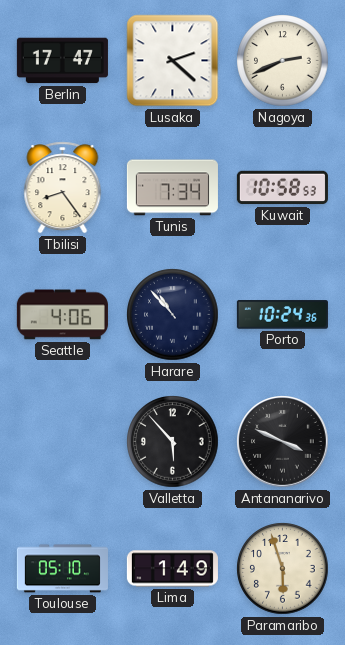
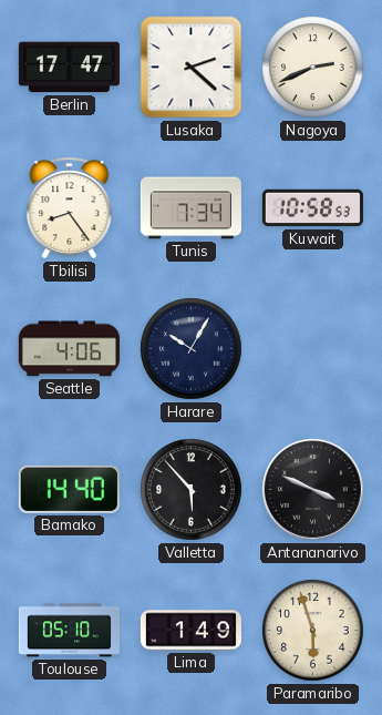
Harare: 10:53 -> 10:05
Porto: 10:24 -> none
Bamako: none -> 14:40
